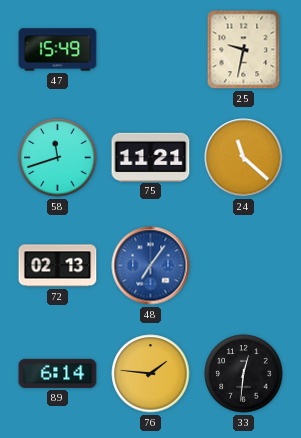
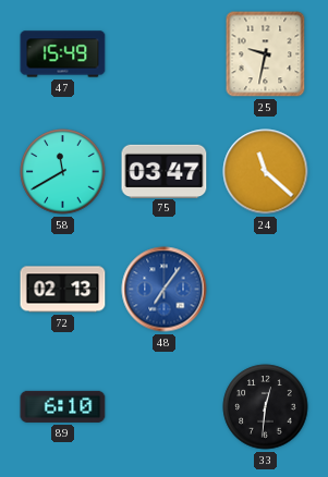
58: 11:42 -> 11:40
75: 11:21 -> 03:47
89: 6:14 -> 6:10
76: 1:46 -> none
